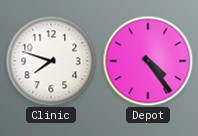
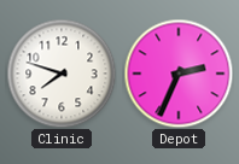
Depot: 4:24 -> 2:34
